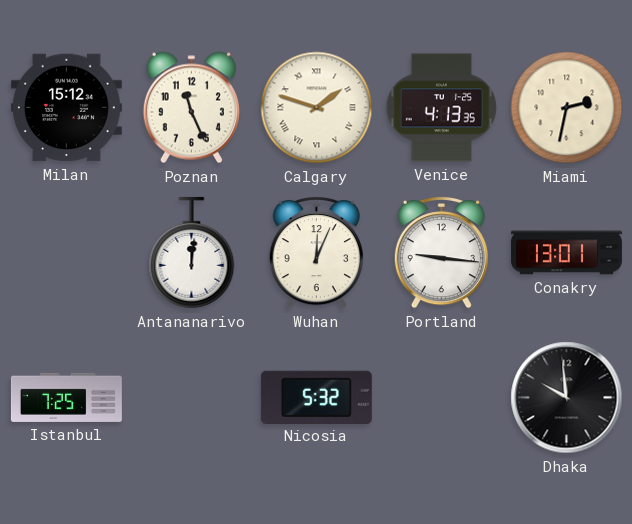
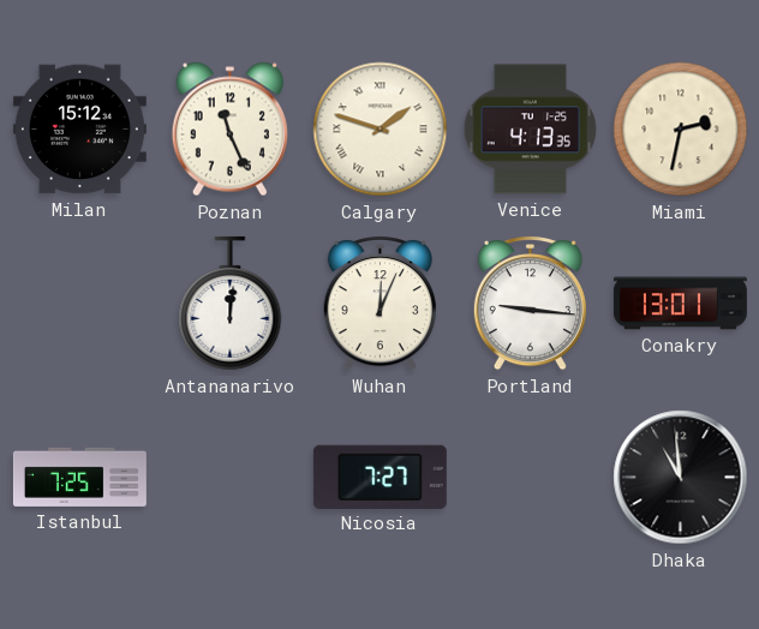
Nicosia: 5:32 -> 7:27
Dhaka: 9:59 -> 10:59
